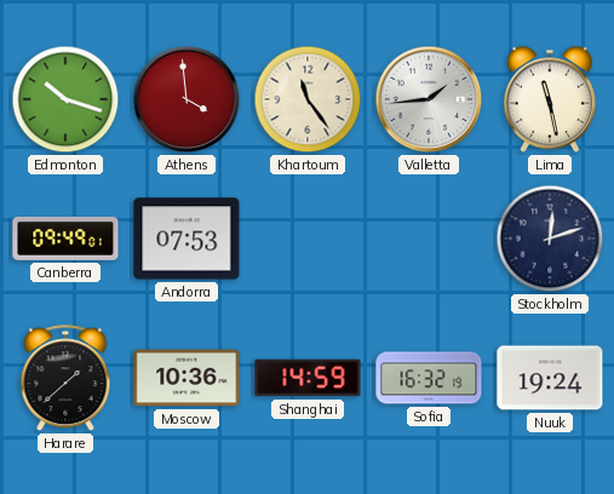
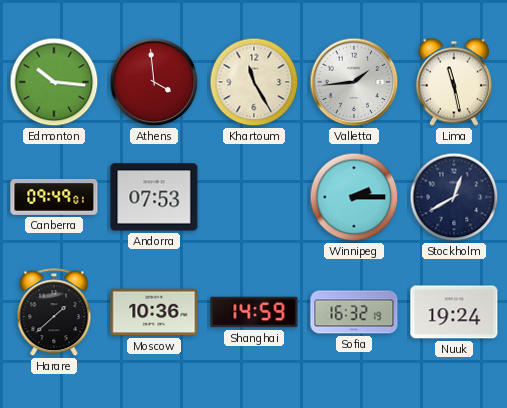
Edmonton: 10:18 -> 10:16
Khartoum: 11:24 -> 11:25
Winnipeg: none -> 2:15
Stockholm: 12:12 -> 12:40
